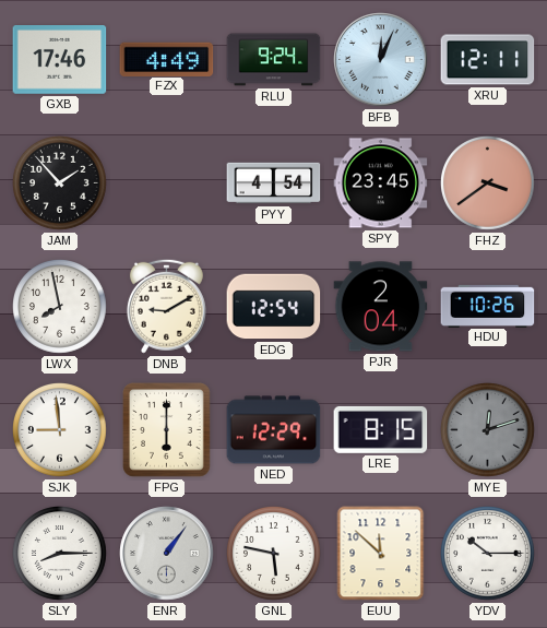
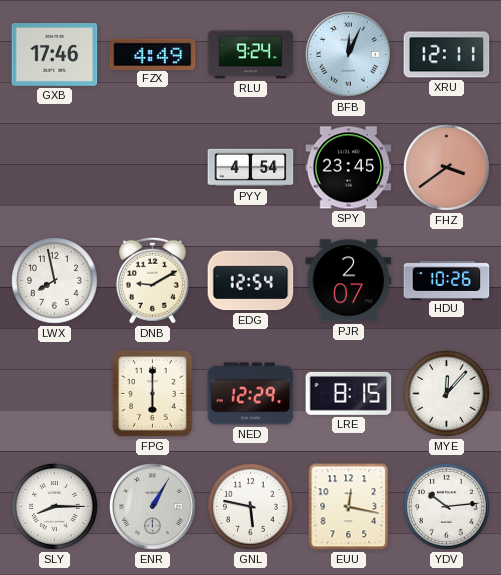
JAM: 1:53 -> none
PJR: 2:04 -> 2:07
SJK: 8:59 -> none
MYE: 12:12 -> 12:07
MYE dial: grey -> white
ENR: 1:06 -> 1:05
EUU: 11:52 -> 12:17
YDV: 10:15 -> 10:14
